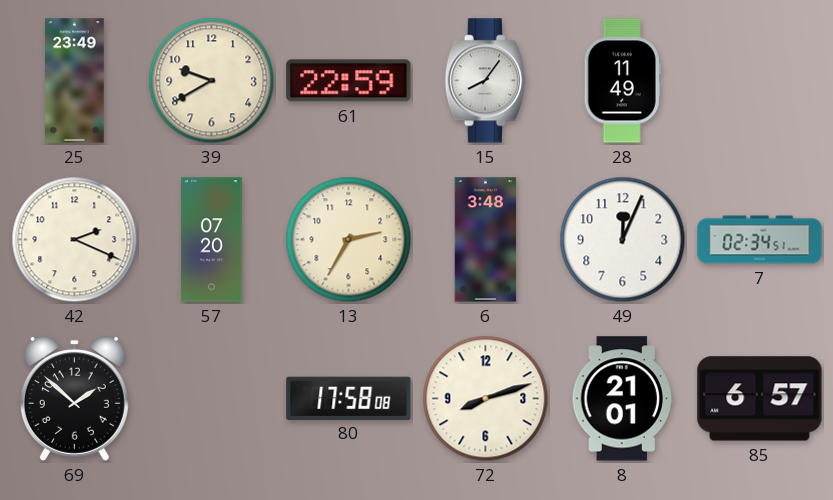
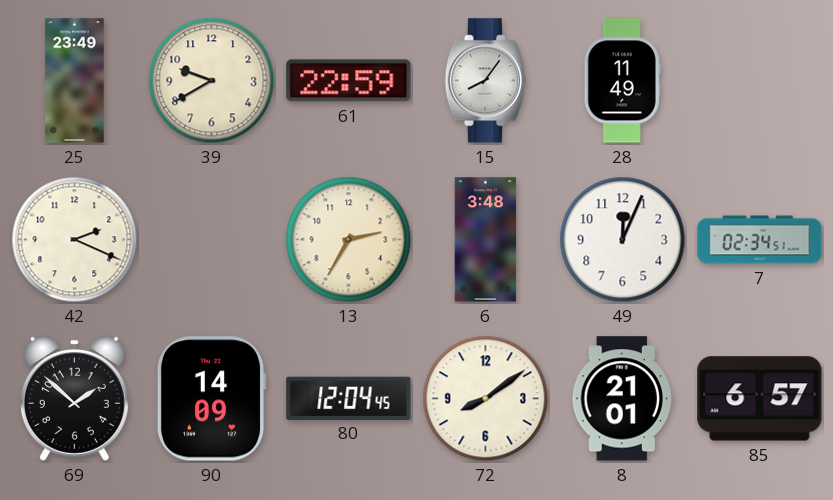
57: 07:20 -> none
90: none -> 14:09
80: 17:58 -> 12:04
72: 8:12 -> 8:09
